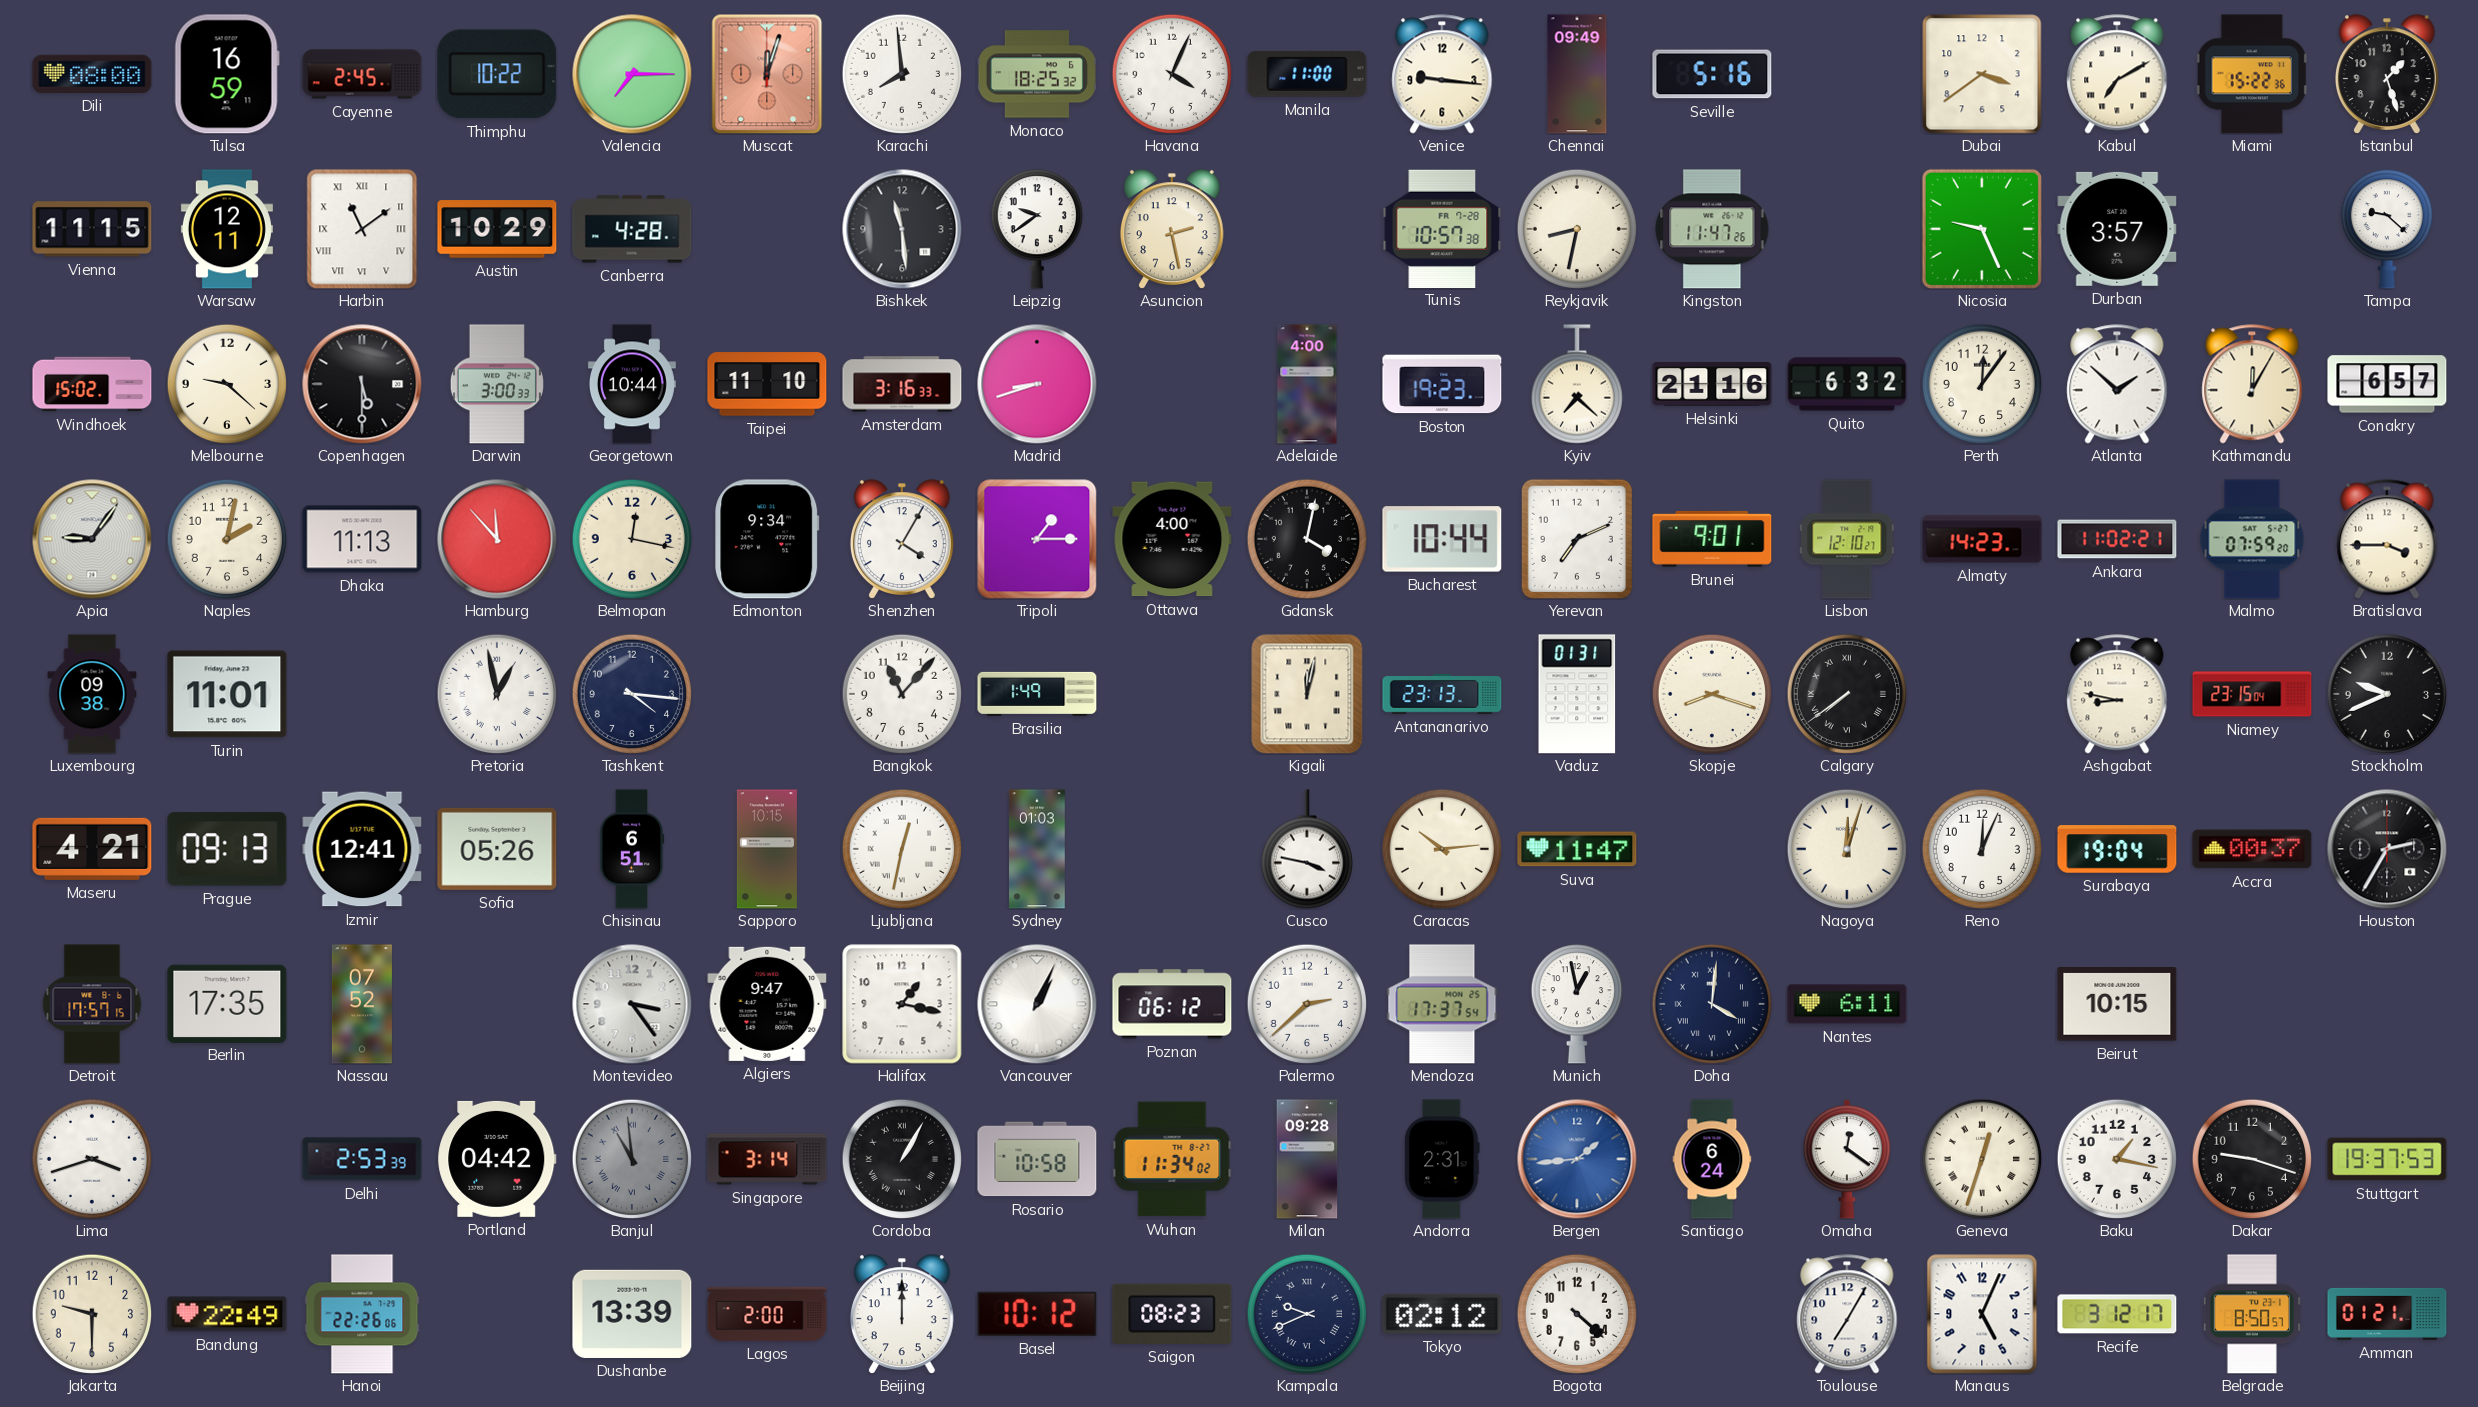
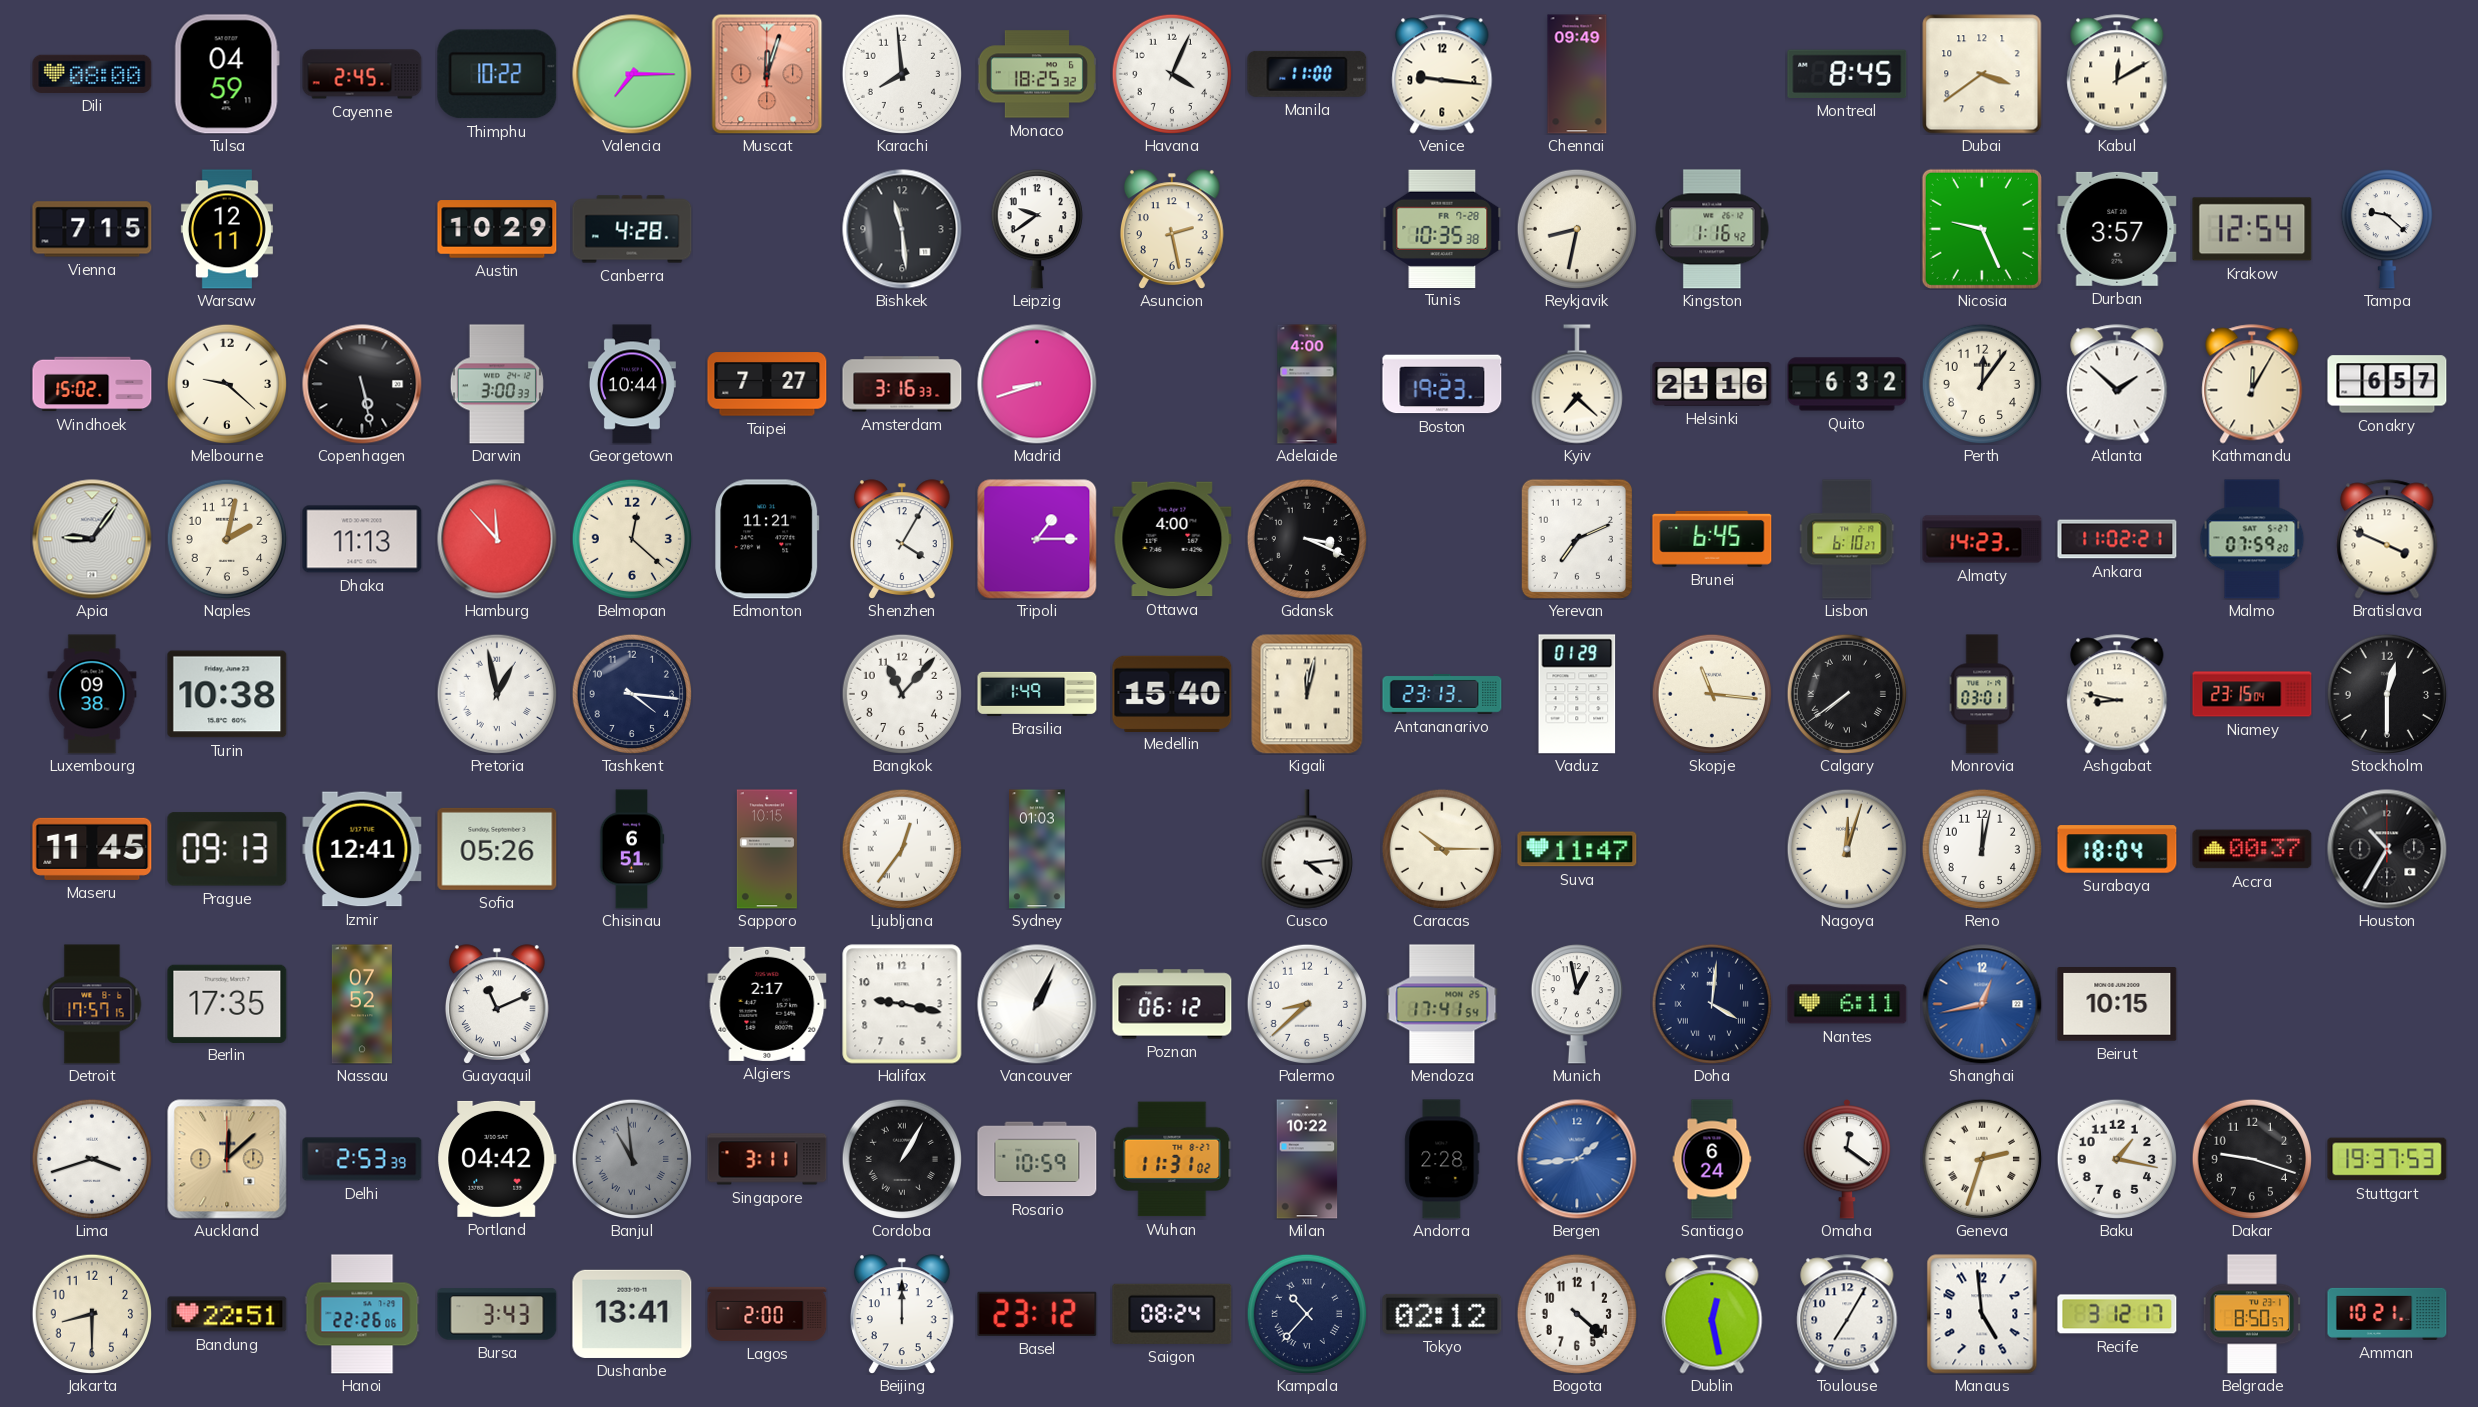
Tulsa: 16:59 -> 04:59
Seville: 5:16 -> none
Montreal: none -> 8:45
Kabul: 7:10 -> 12:10
Miami: 15:22 -> none
Istanbul: 1:27 -> none
Vienna: 11:15 -> 7:15
Harbin: 11:09 -> none
Tunis: 10:57 -> 10:35
Kingston: 11:47 -> 1:16
Krakow: none -> 12:54
Copenhagen: 5:30 -> 5:28
Taipei: 11:10 -> 7:27
Belmopan: 12:17 -> 12:22
Edmonton: 9:34 -> 11:21
Gdansk: 4:02 -> 3:19
Bucharest: 10:44 -> none
Brunei: 9:01 -> 6:45
Lisbon: 12:10 -> 6:10
Bratislava: 3:45 -> 3:49
Turin: 11:01 -> 10:38
Medellin: none -> 15:40
Vaduz: 01:31 -> 01:29
Skopje: 8:18 -> 11:16
Monrovia: none -> 03:01
Stockholm: 9:41 -> 12:30
Maseru: 4:21 -> 11:45
Ljubljana: 12:32 -> 12:36
Cusco: 3:47 -> 4:14
Caracas: 10:14 -> 10:15
Reno: 12:04 -> 12:02
Surabaya: 19:04 -> 18:04
Houston: 2:35 -> 10:35
Guayaquil: none -> 11:11
Montevideo: 3:24 -> none
Algiers: 9:47 -> 2:17
Halifax: 1:17 -> 9:17
Palermo: 2:38 -> 8:38
Mendoza: 17:37 -> 17:41
Shanghai: none -> 12:43
Auckland: none -> 12:08
Singapore: 3:14 -> 3:11
Rosario: 10:58 -> 10:59
Wuhan: 11:34 -> 11:31
Milan: 09:28 -> 10:22
Andorra: 2:31 -> 2:28
Geneva: 12:33 -> 2:33
Jakarta: 9:30 -> 8:30
Bandung: 22:49 -> 22:51
Bursa: none -> 3:43
Dushanbe: 13:39 -> 13:41
Basel: 10:12 -> 23:12
Saigon: 08:23 -> 08:24
Kampala: 9:41 -> 10:37
Dublin: none -> 12:28
Manaus: 5:04 -> 4:59
Amman: 01:21 -> 10:21
